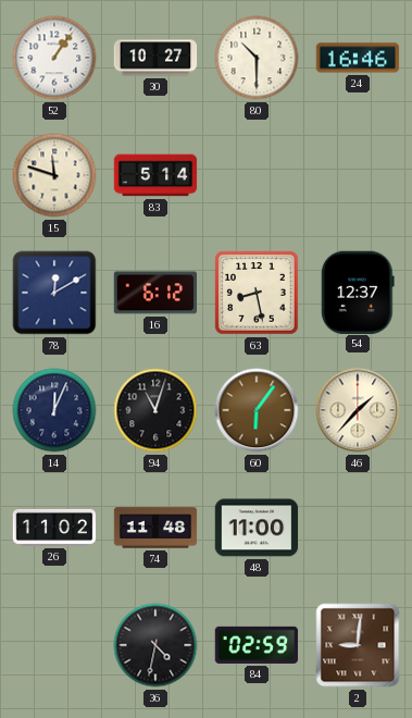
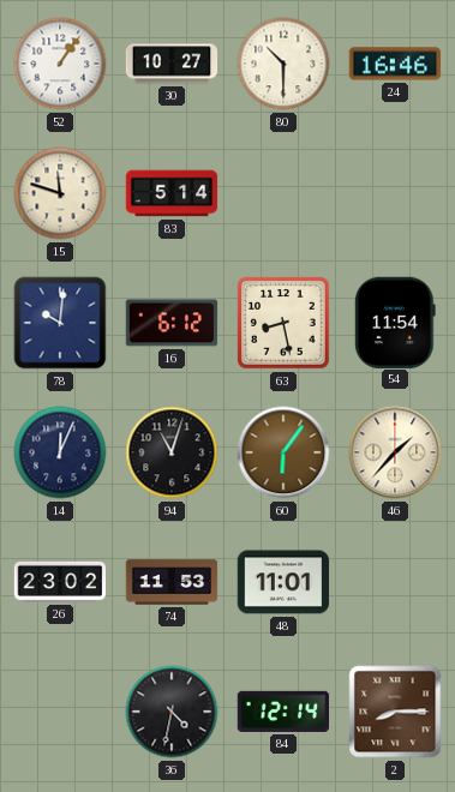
78: 12:10 -> 10:01
54: 12:37 -> 11:54
26: 11:02 -> 23:02
74: 11:48 -> 11:53
48: 11:00 -> 11:01
84: 02:59 -> 12:14
2: 9:01 -> 8:15
